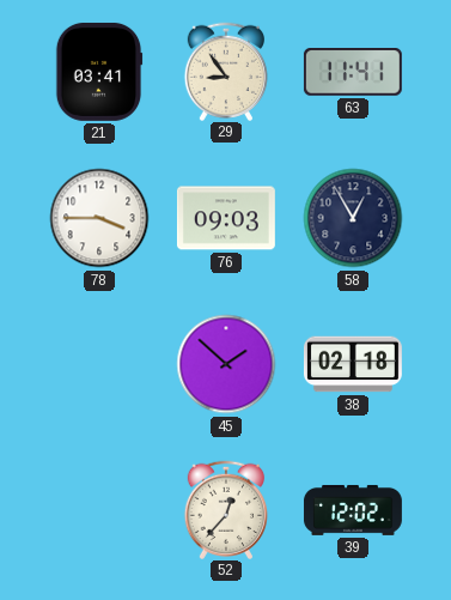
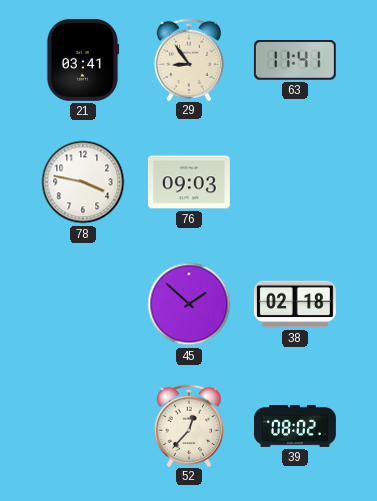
78: 3:45 -> 3:47
58: 12:55 -> none
39: 12:02 -> 08:02
